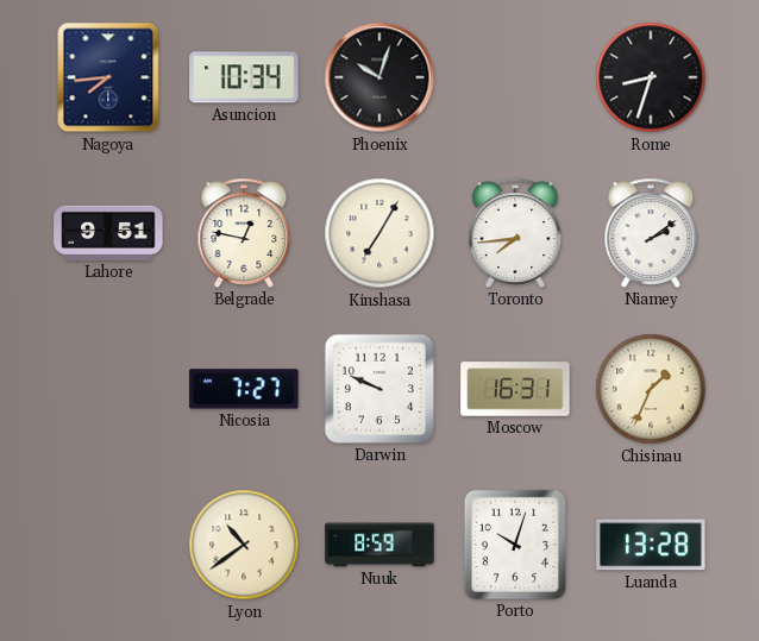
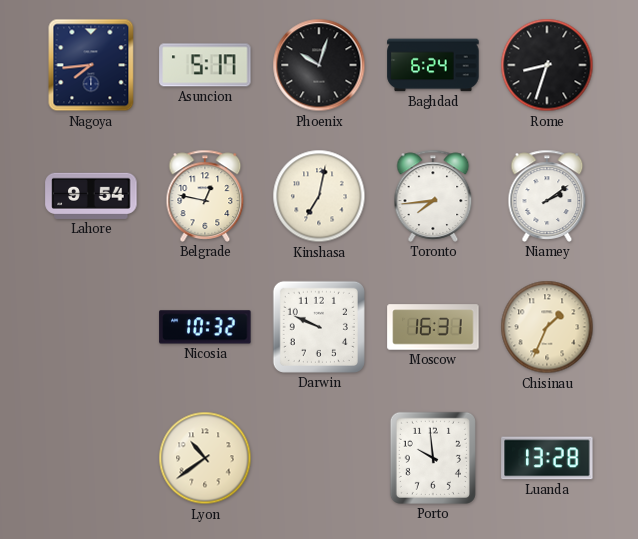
Asuncion: 10:34 -> 5:17
Baghdad: none -> 6:24
Lahore: 9:51 -> 9:54
Kinshasa: 7:05 -> 7:02
Nicosia: 7:27 -> 10:32
Nuuk: 8:59 -> none
Porto: 10:03 -> 9:59
